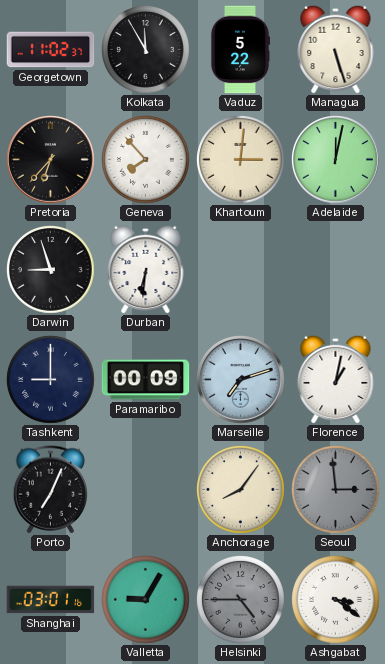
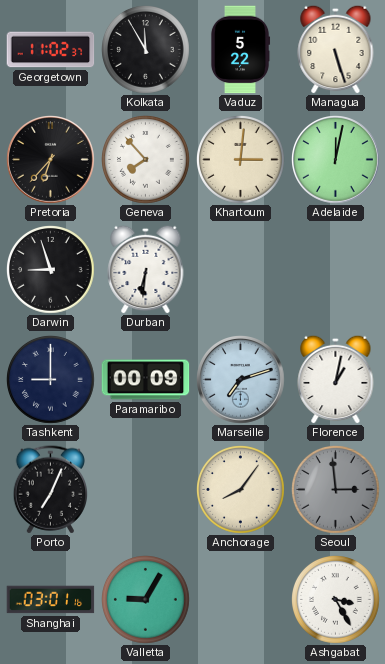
Helsinki: 4:45 -> none
Ashgabat: 3:21 -> 3:25
